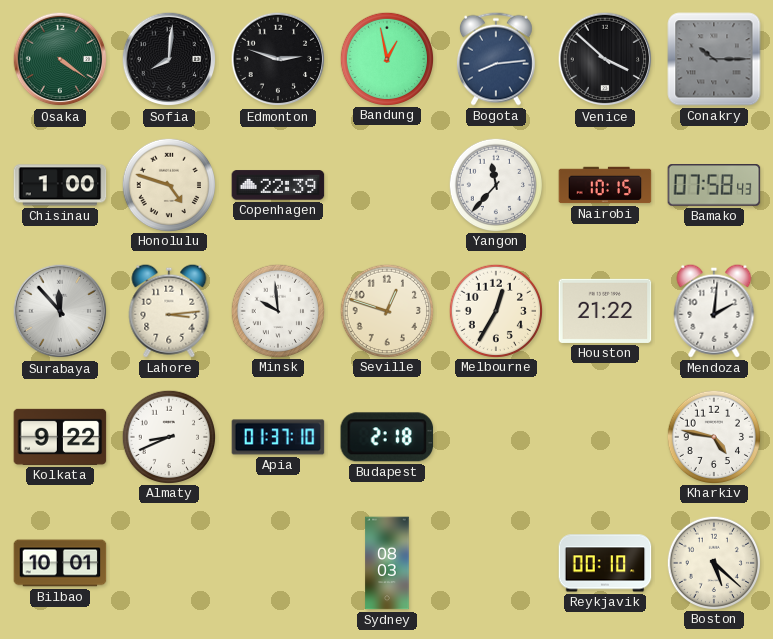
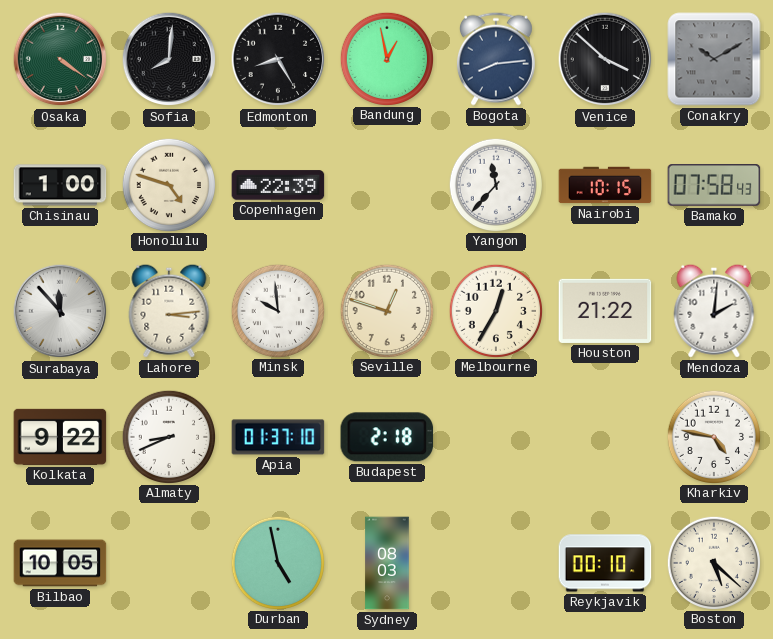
Edmonton: 2:48 -> 8:25
Conakry: 10:15 -> 10:10
Bilbao: 10:01 -> 10:05
Durban: none -> 4:58
